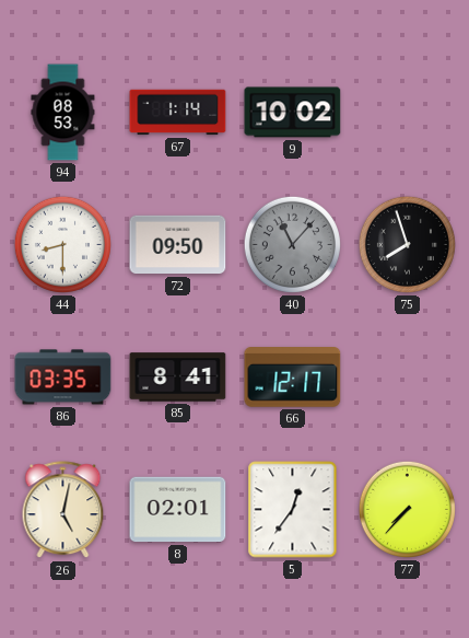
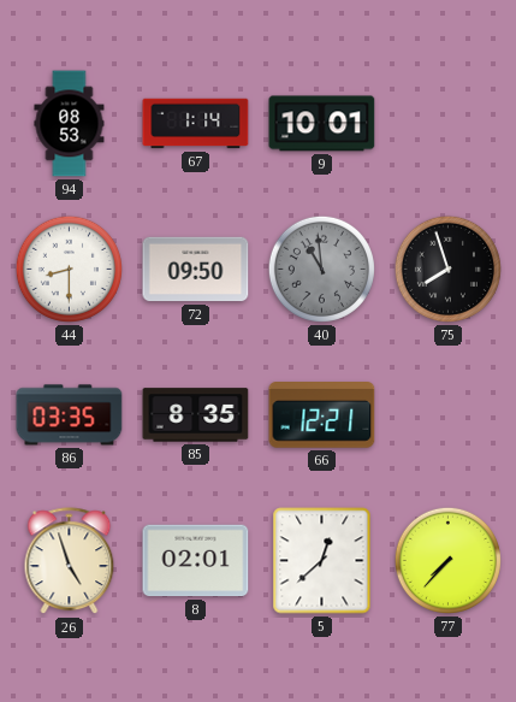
9: 10:02 -> 10:01
40: 11:07 -> 10:59
85: 8:41 -> 8:35
66: 12:17 -> 12:21
26: 5:02 -> 4:57
5: 12:36 -> 12:38
